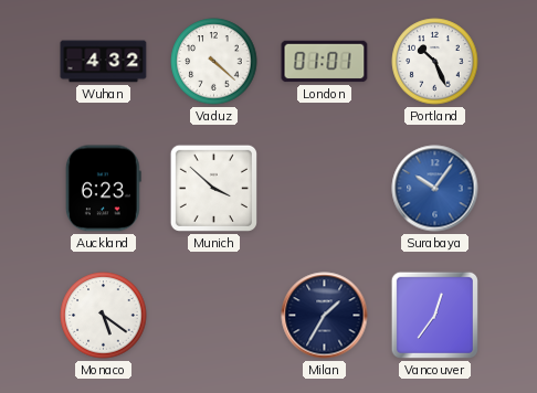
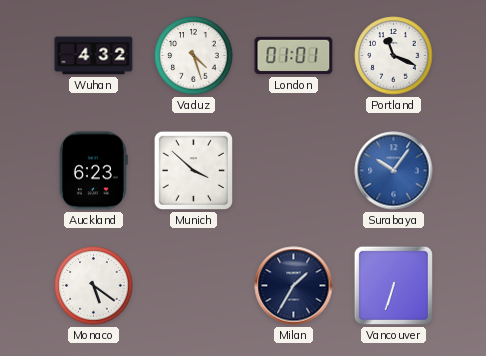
Vaduz: 4:22 -> 4:27
Portland: 10:26 -> 11:19
Vancouver: 12:36 -> 6:33
